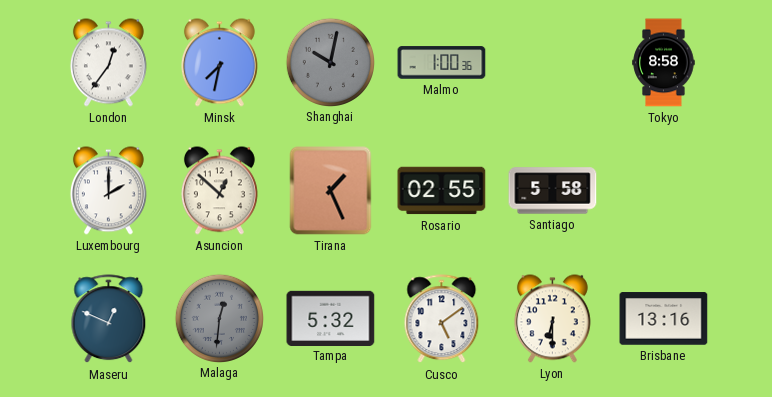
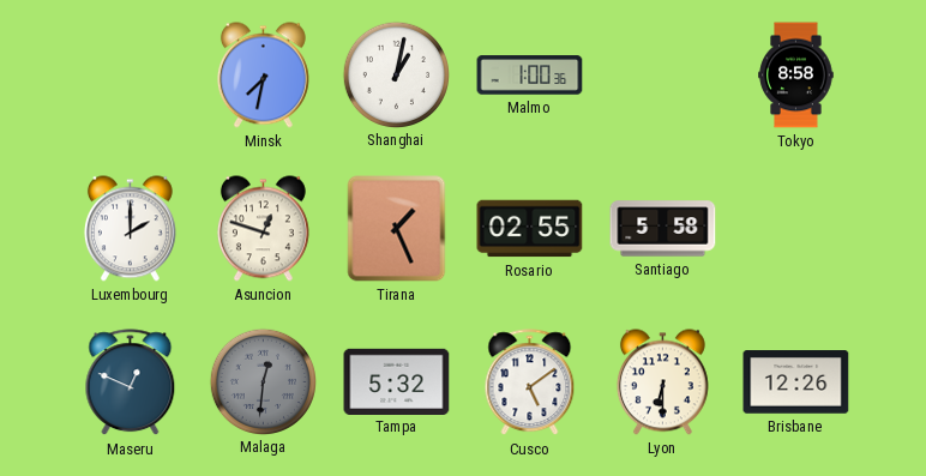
London: 12:36 -> none
Shanghai: 10:02 -> 1:02
Shanghai dial: grey -> white
Asuncion: 12:52 -> 12:48
Brisbane: 13:16 -> 12:26
